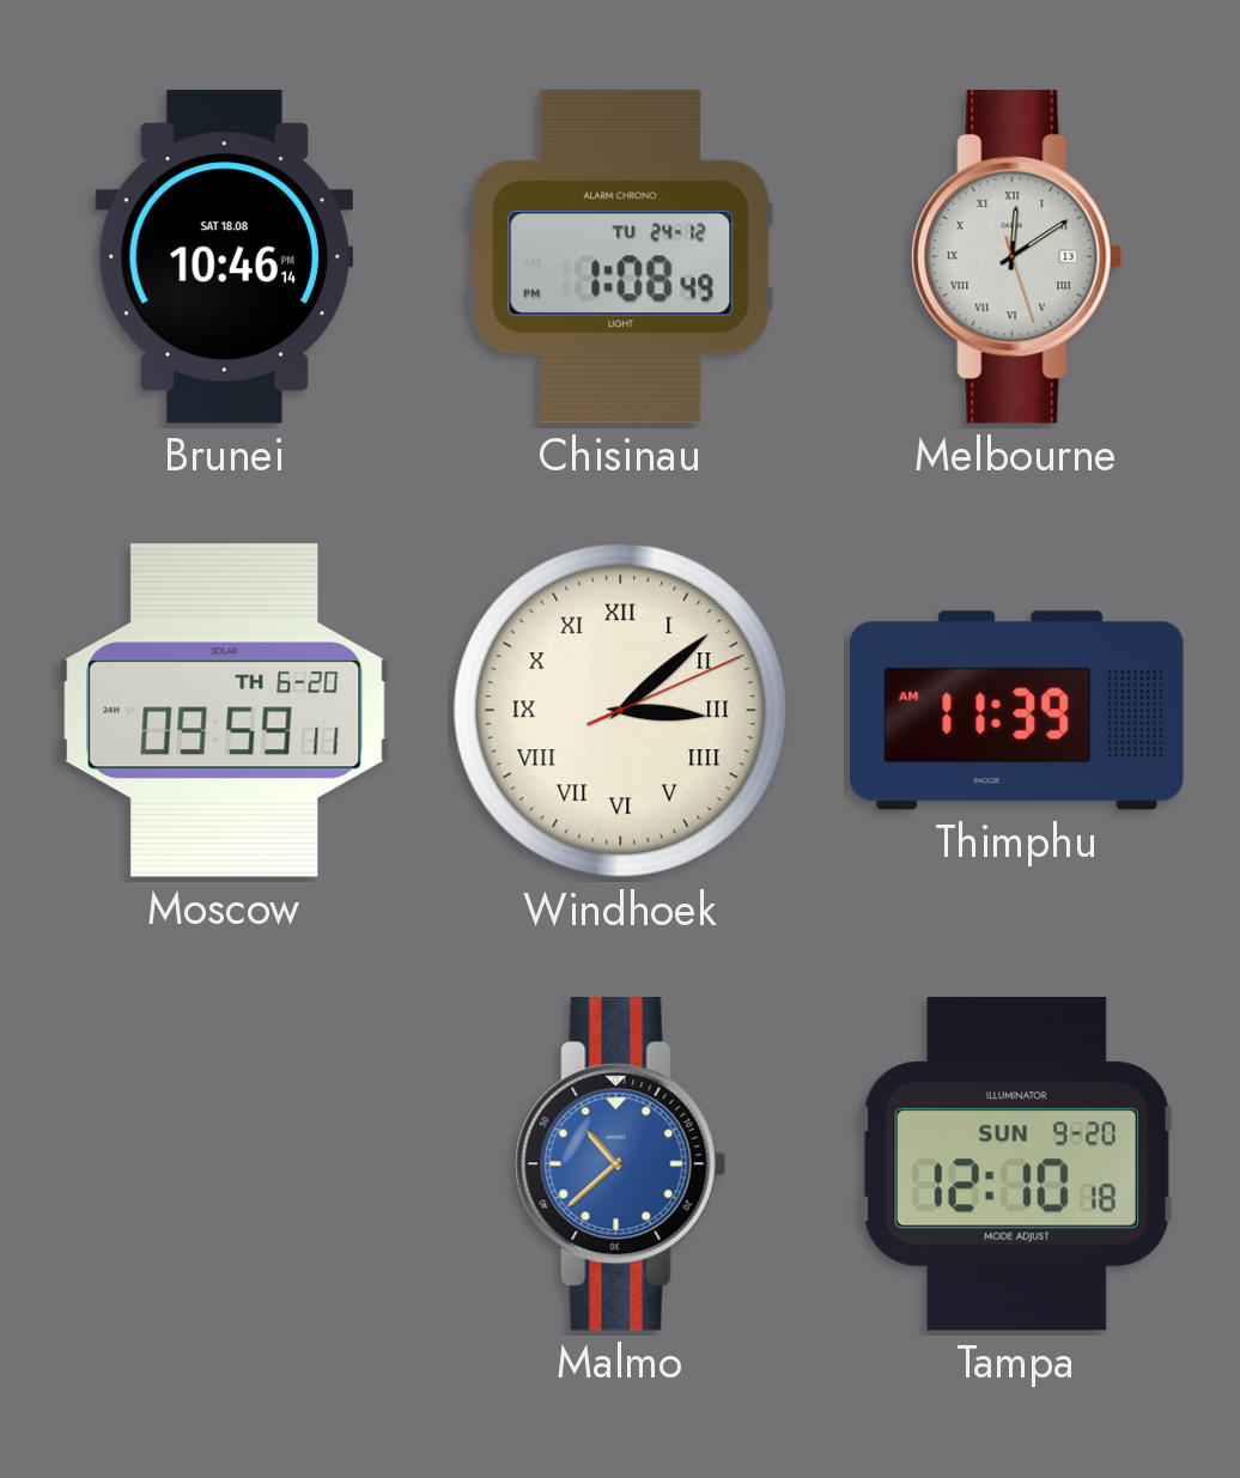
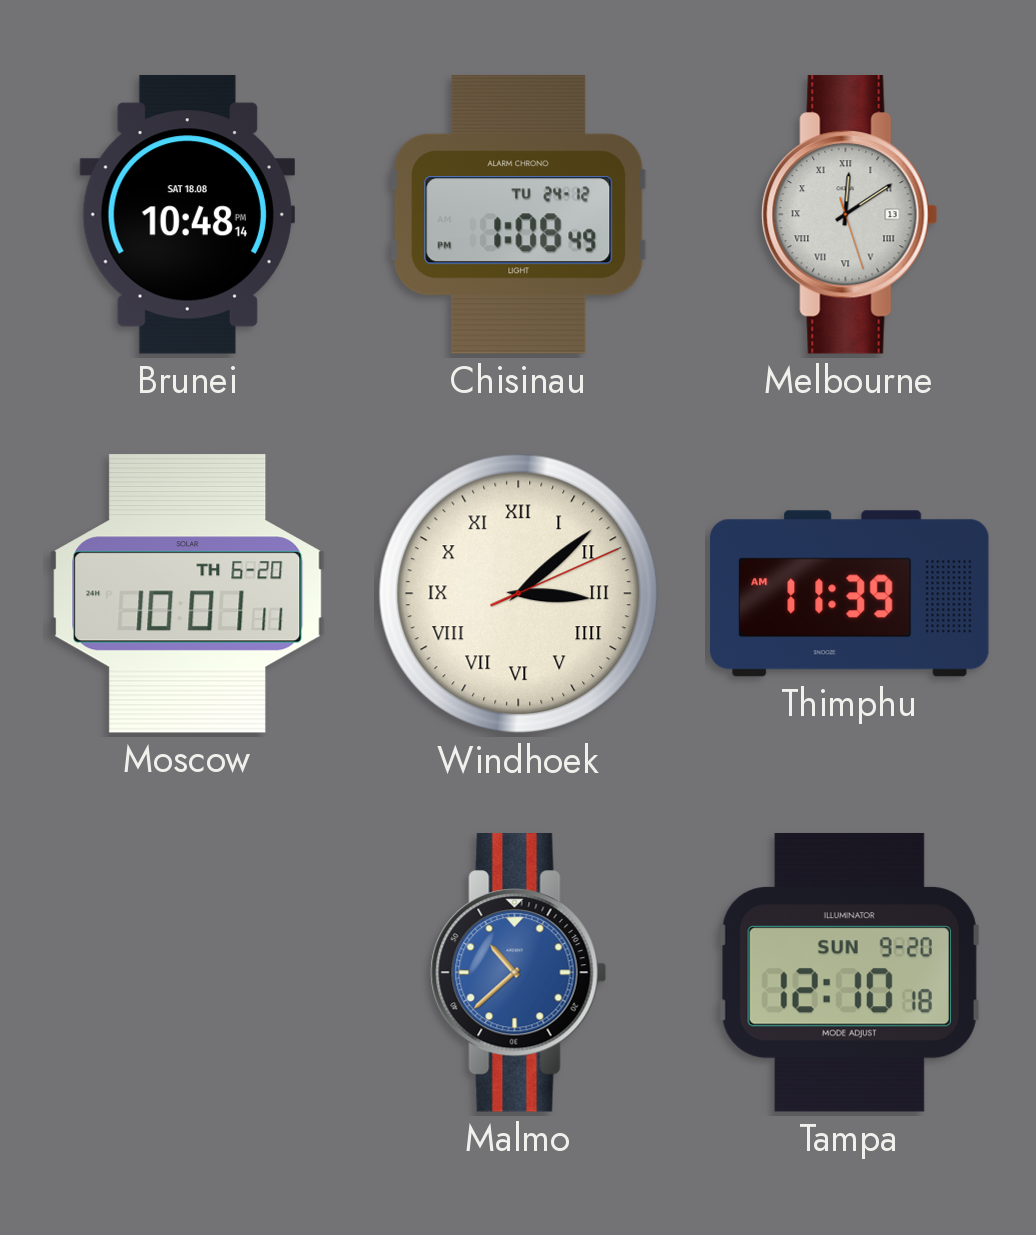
Brunei: 10:46 -> 10:48
Moscow: 09:59 -> 10:01
